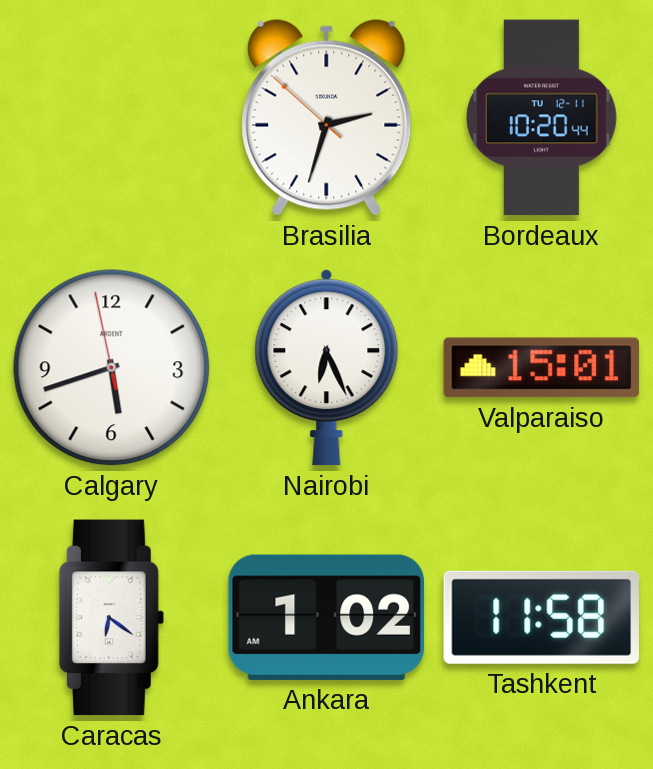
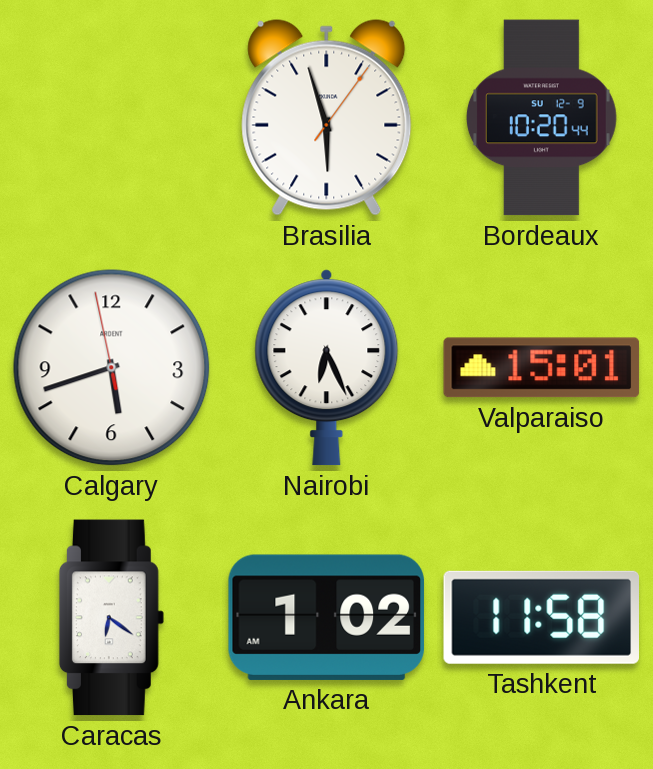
Brasilia: 2:32 -> 5:57
Bordeaux date: TU 12-11 -> SU 12-9
